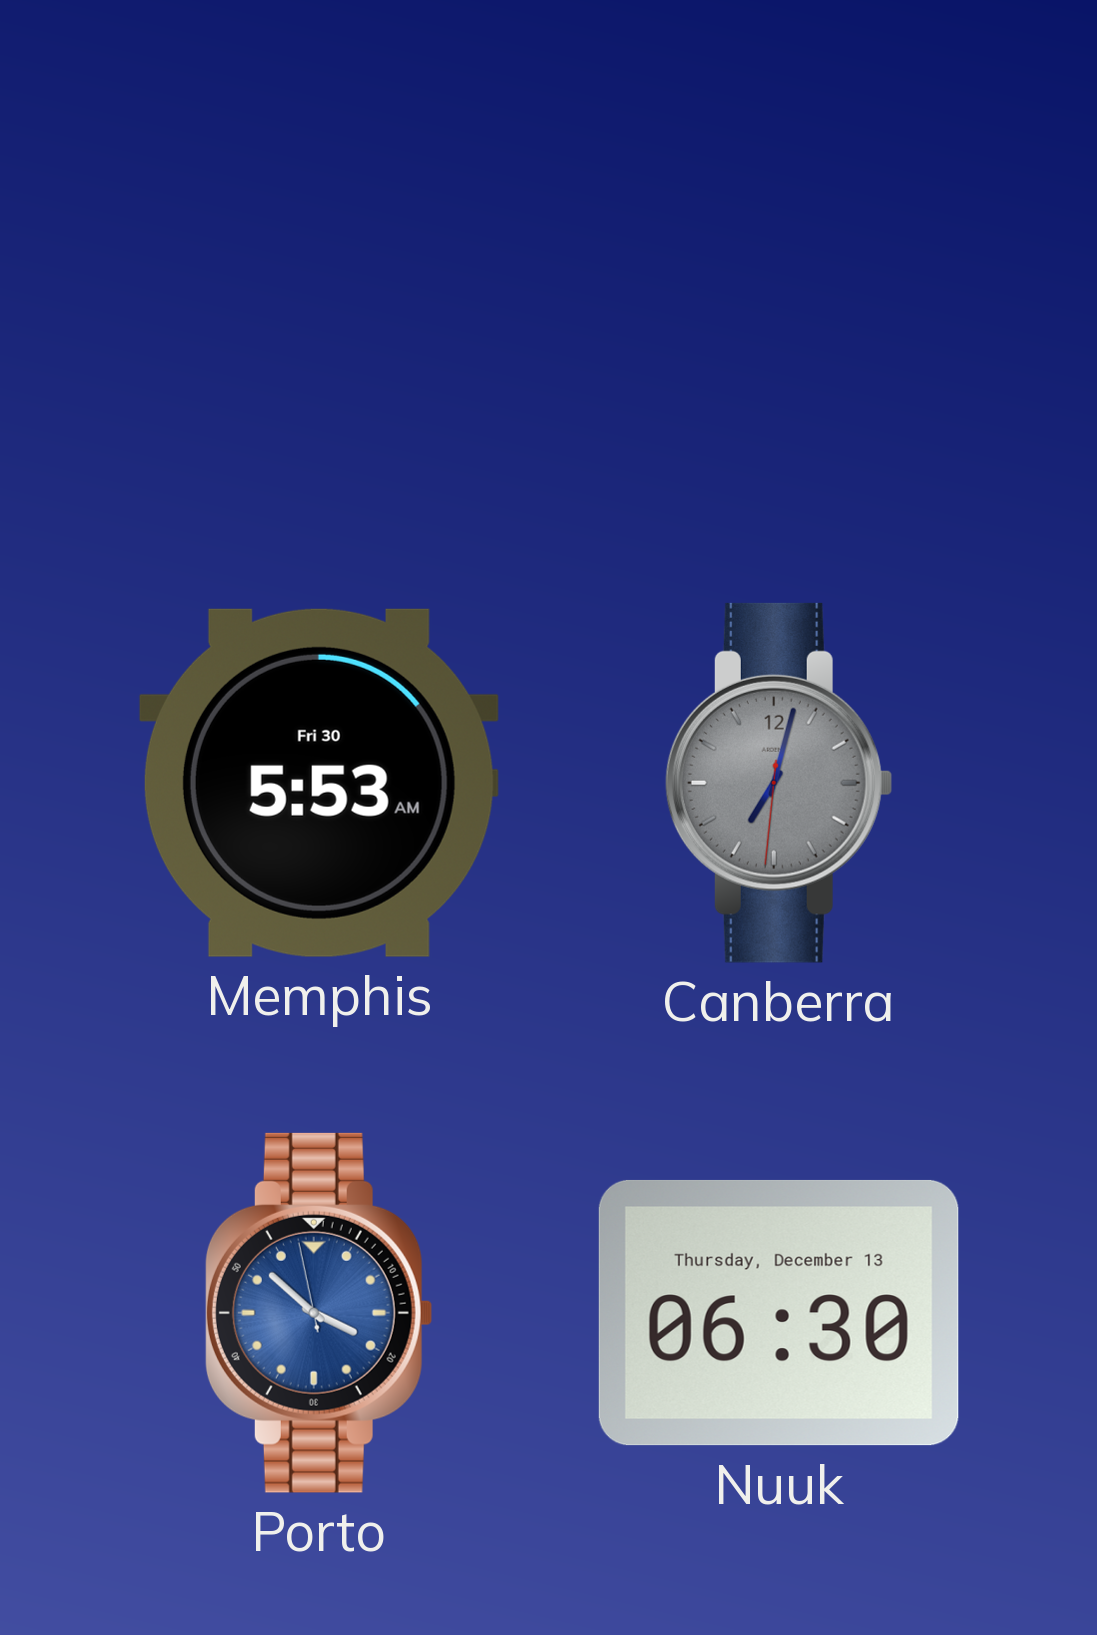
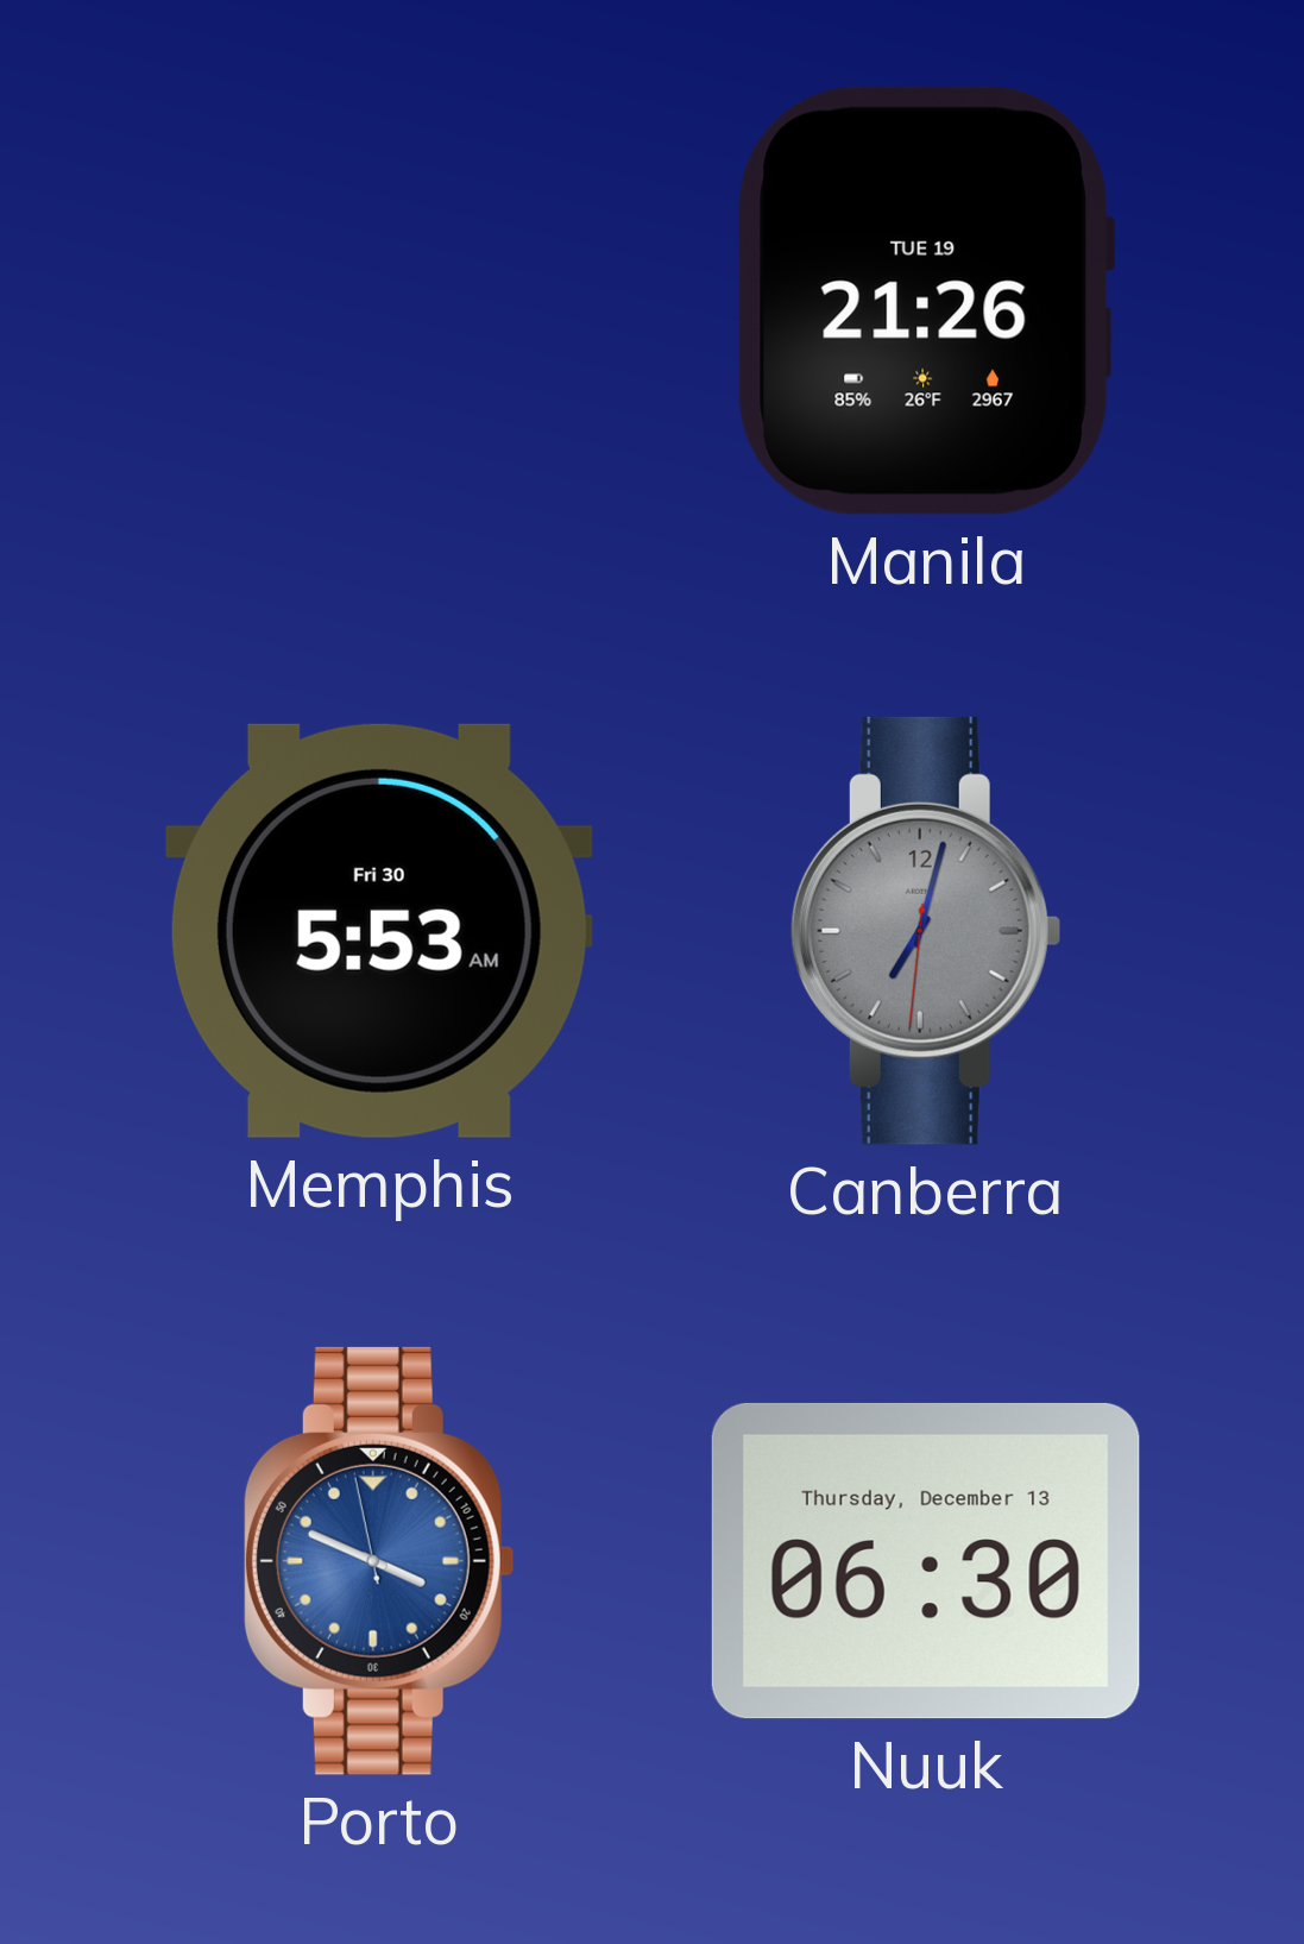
Manila: none -> 21:26
Porto: 3:51 -> 3:48
